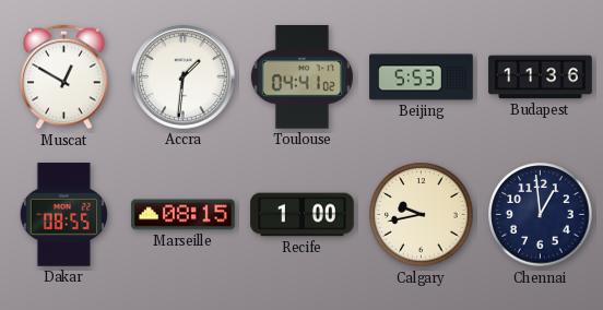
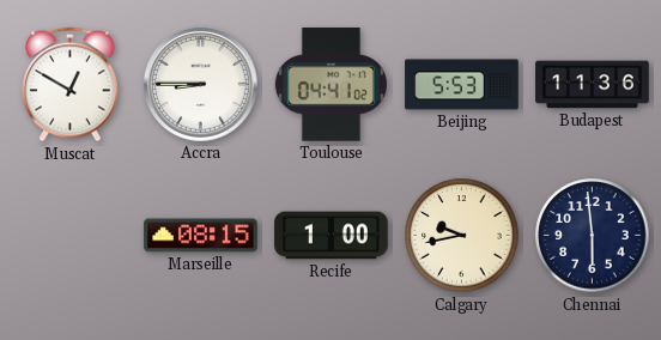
Accra: 1:31 -> 8:45
Dakar: 08:55 -> none
Chennai: 12:59 -> 5:59
